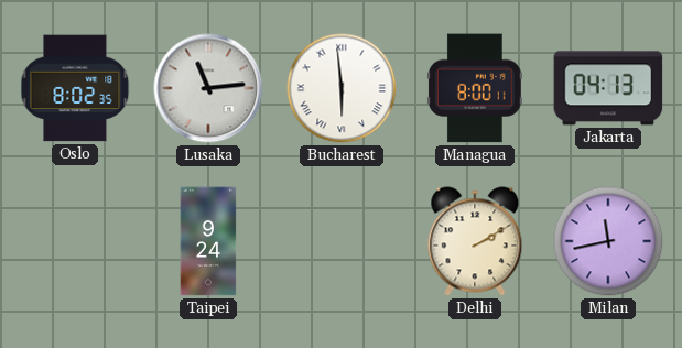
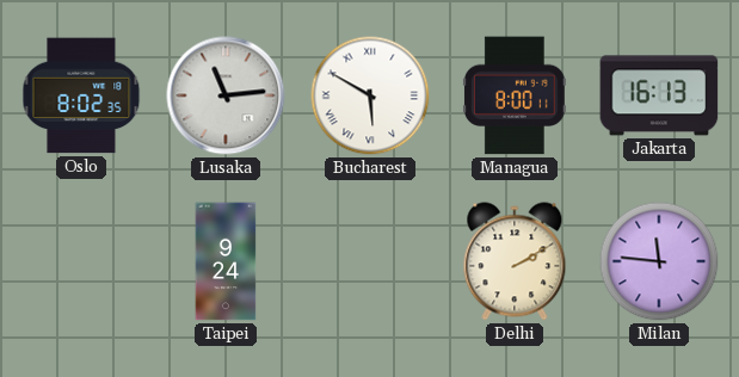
Bucharest: 5:59 -> 5:50
Jakarta: 04:13 -> 16:13
Milan: 11:43 -> 11:46
